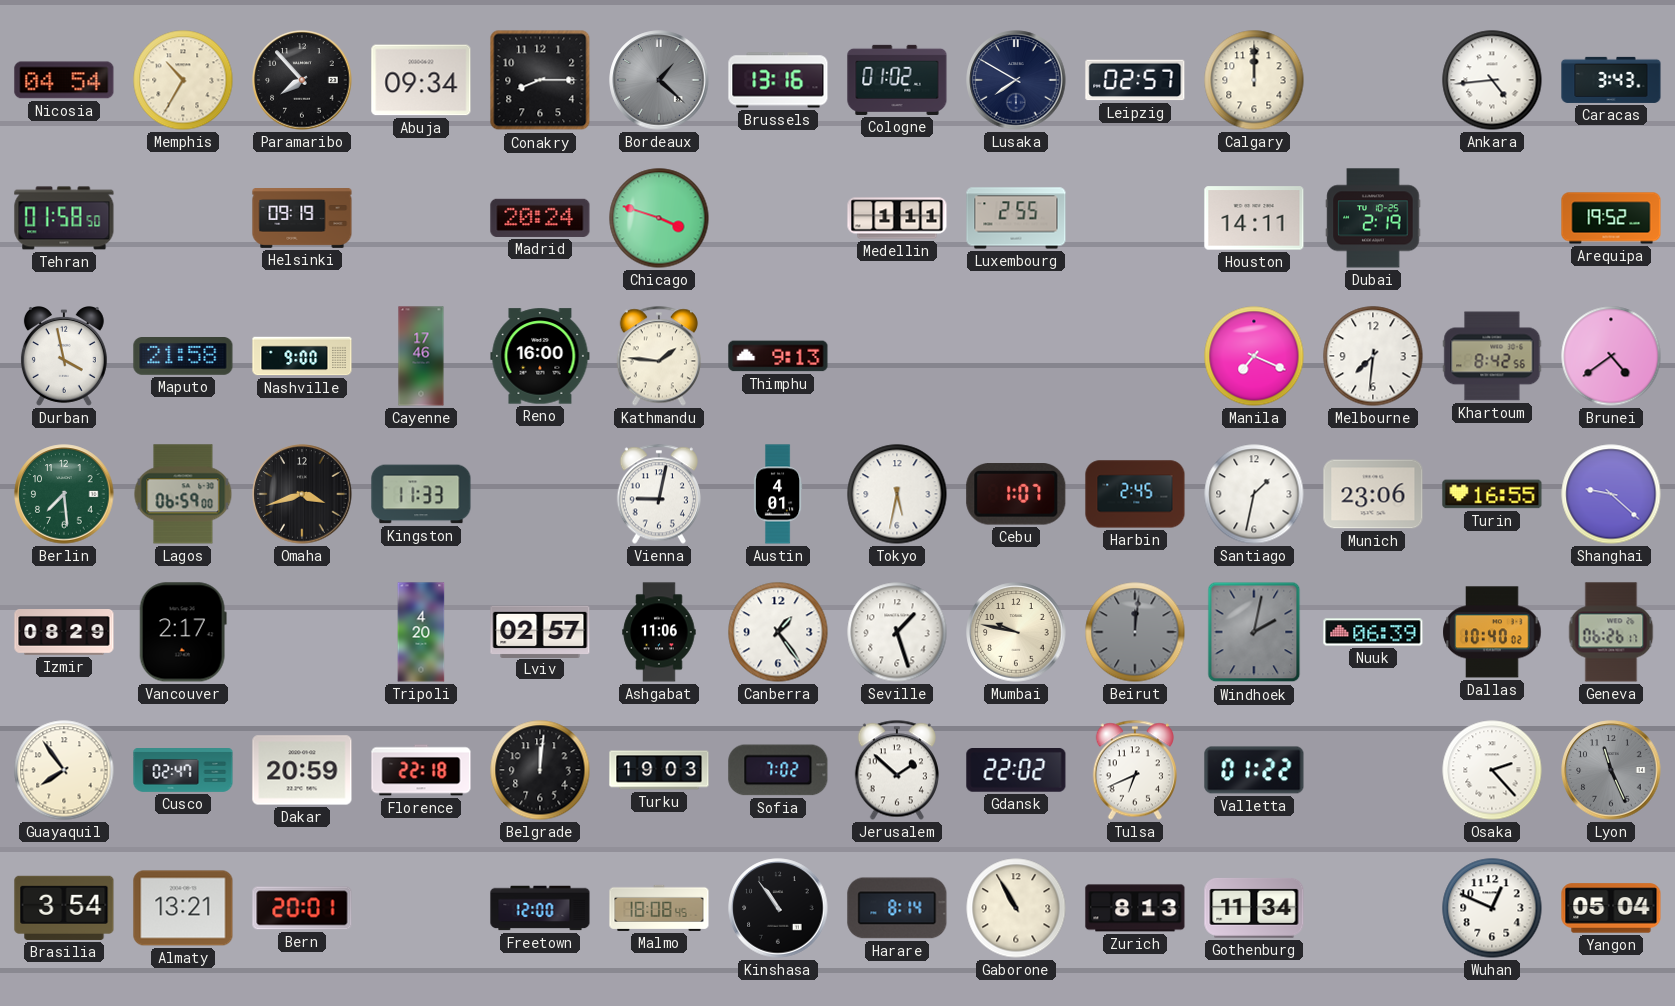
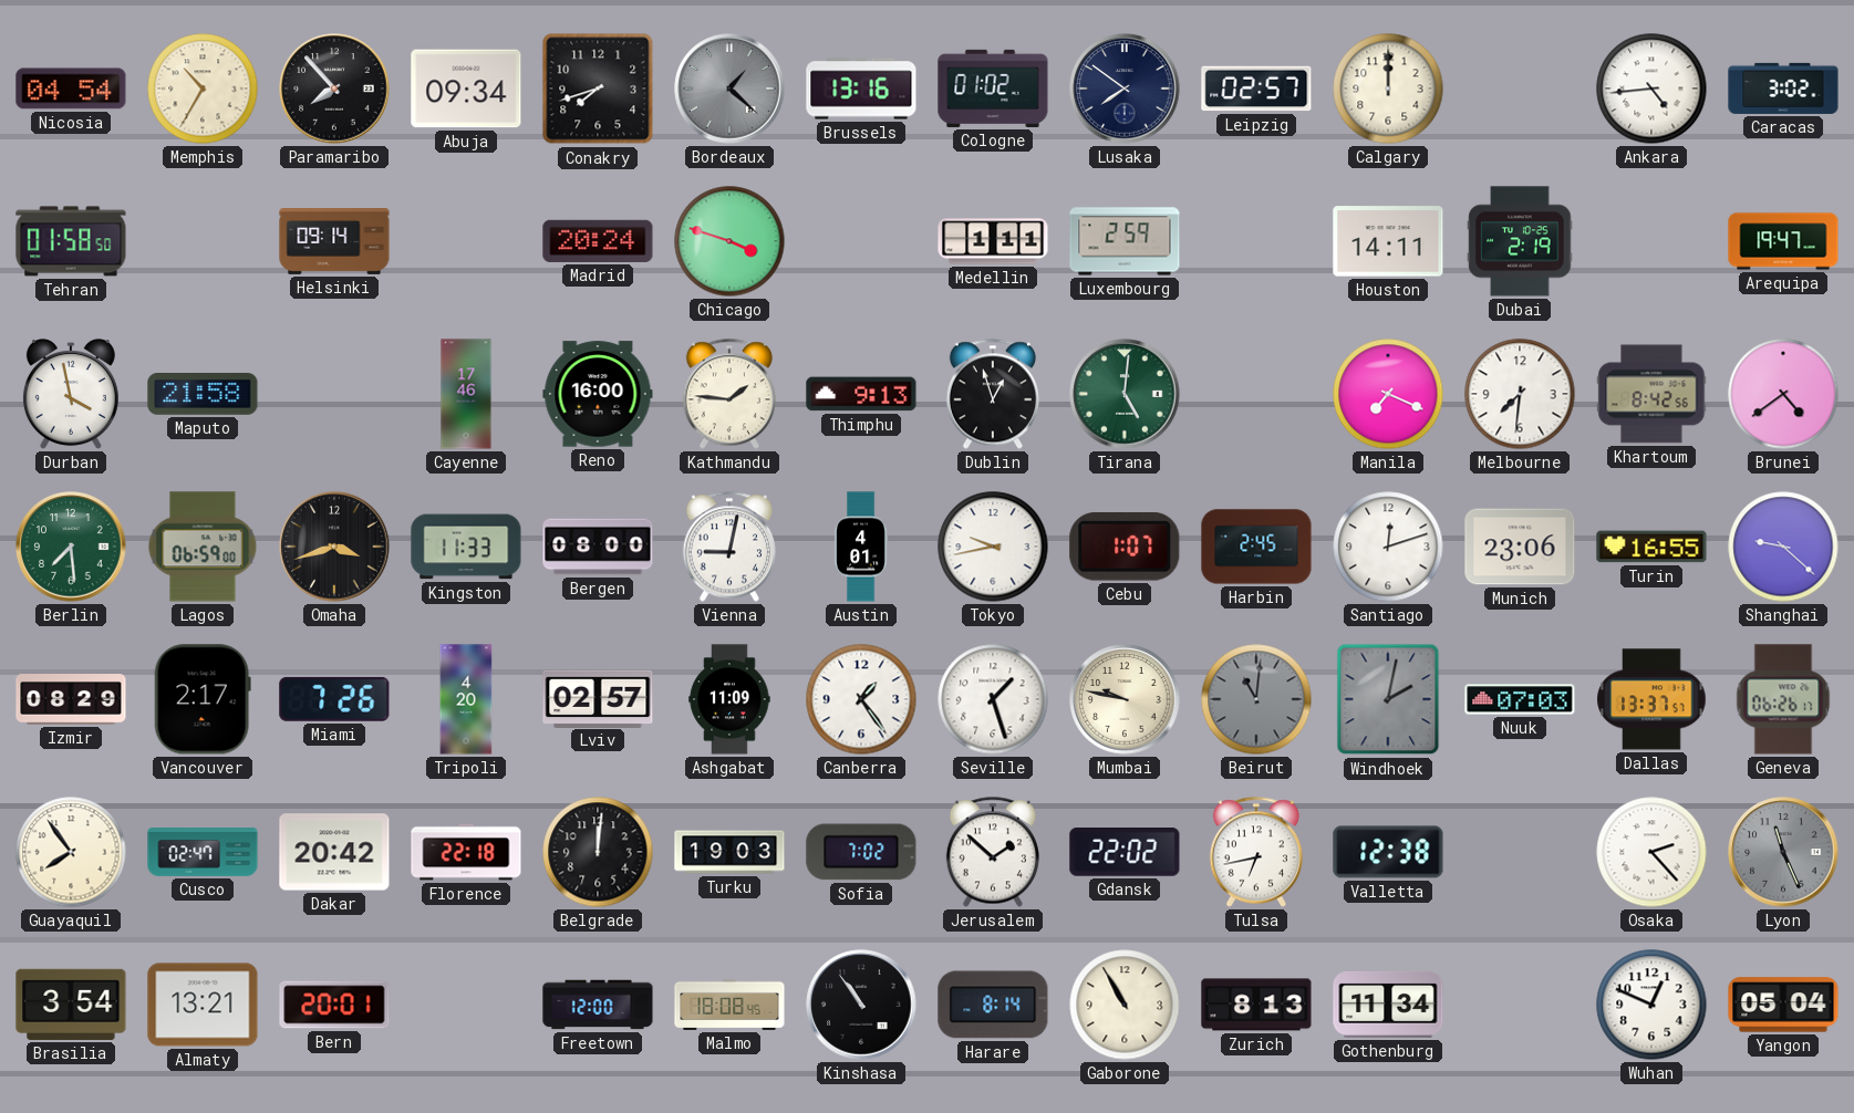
Conakry: 8:15 -> 7:42
Lusaka: 7:50 -> 7:51
Caracas: 3:43 -> 3:02
Helsinki: 09:19 -> 09:14
Luxembourg: 2:55 -> 2:59
Arequipa: 19:52 -> 19:47
Nashville: 9:00 -> none
Dublin: none -> 12:57
Tirana: none -> 5:01
Bergen: none -> 08:00
Tokyo: 5:32 -> 9:43
Santiago: 1:32 -> 12:12
Miami: none -> 7:26
Ashgabat: 11:06 -> 11:09
Beirut: 12:01 -> 11:01
Nuuk: 06:39 -> 07:03
Dallas: 10:40 -> 13:37
Dakar: 20:59 -> 20:42
Tulsa: 6:41 -> 6:43
Valletta: 01:22 -> 12:38
